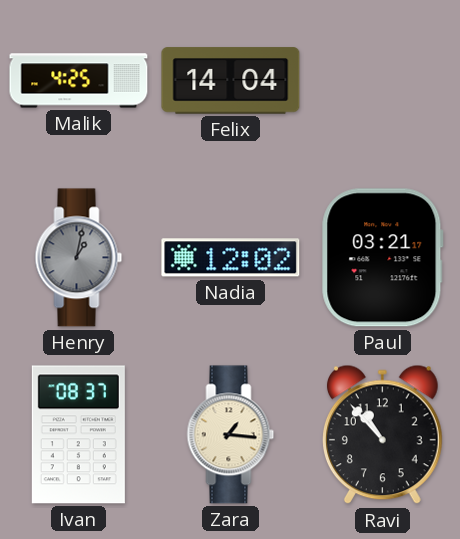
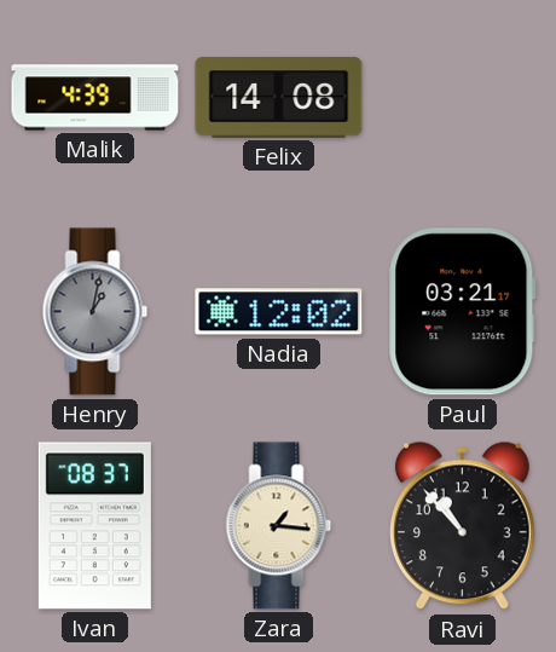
Malik: 4:25 -> 4:39
Felix: 14:04 -> 14:08
